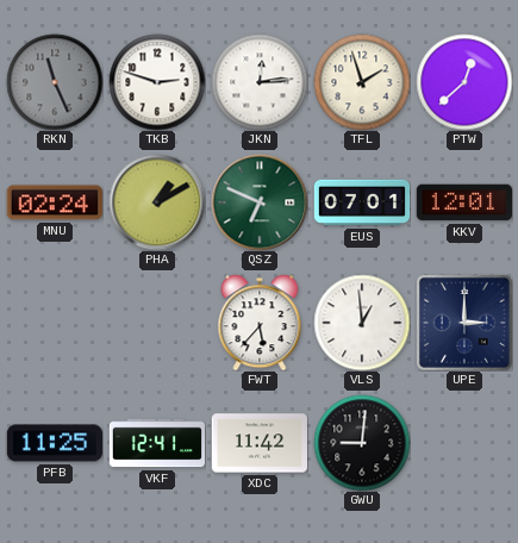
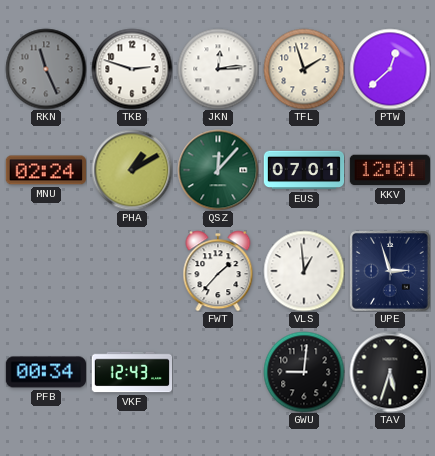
QSZ: 6:49 -> 12:07
FWT: 5:37 -> 1:37
UPE: 3:00 -> 2:57
PFB: 11:25 -> 00:34
VKF: 12:41 -> 12:43
XDC: 11:42 -> none
TAV: none -> 5:33
